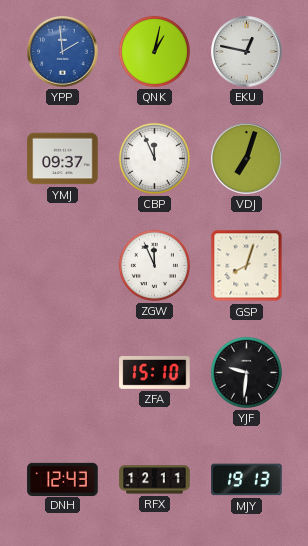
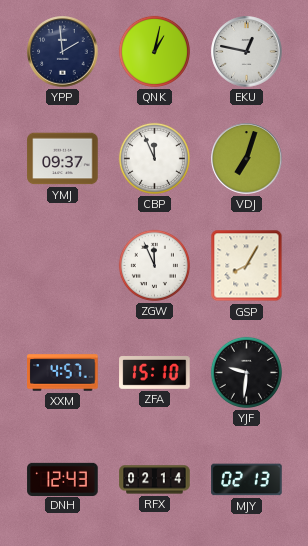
YPP dial: blue -> navy
GSP: 8:03 -> 8:05
XXM: none -> 4:57
RFX: 12:11 -> 02:14
MJY: 19:13 -> 02:13
